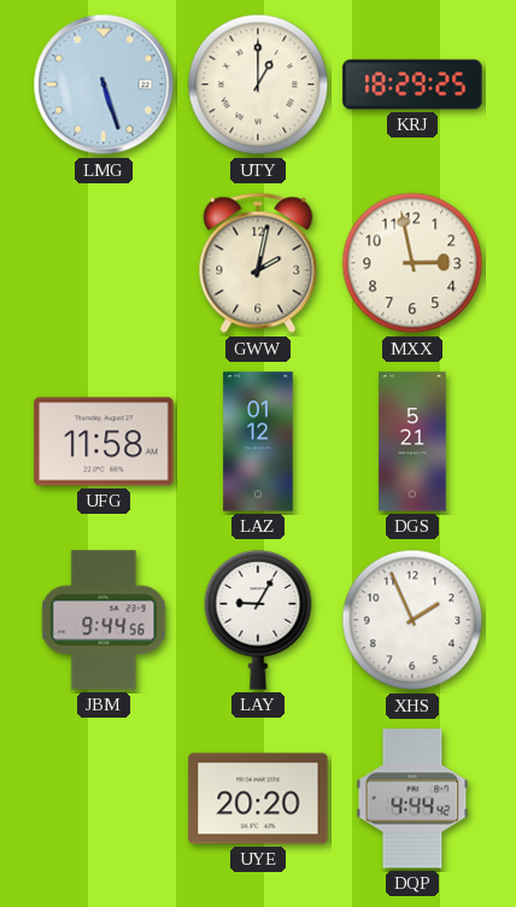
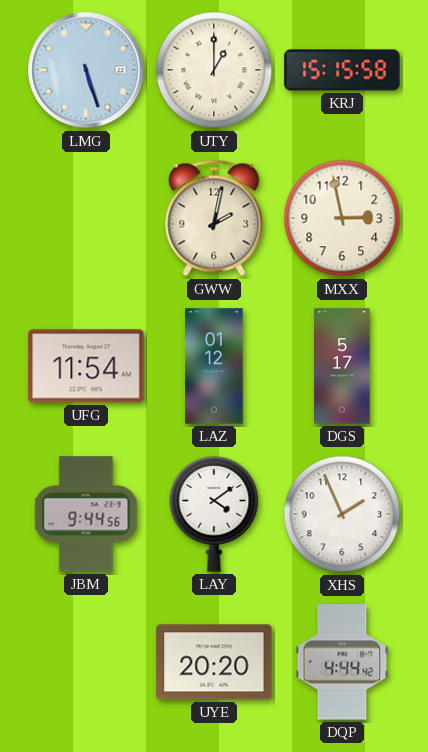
KRJ: 18:29 -> 15:15
UFG: 11:58 -> 11:54
DGS: 5:21 -> 5:17
LAY: 9:05 -> 4:09
